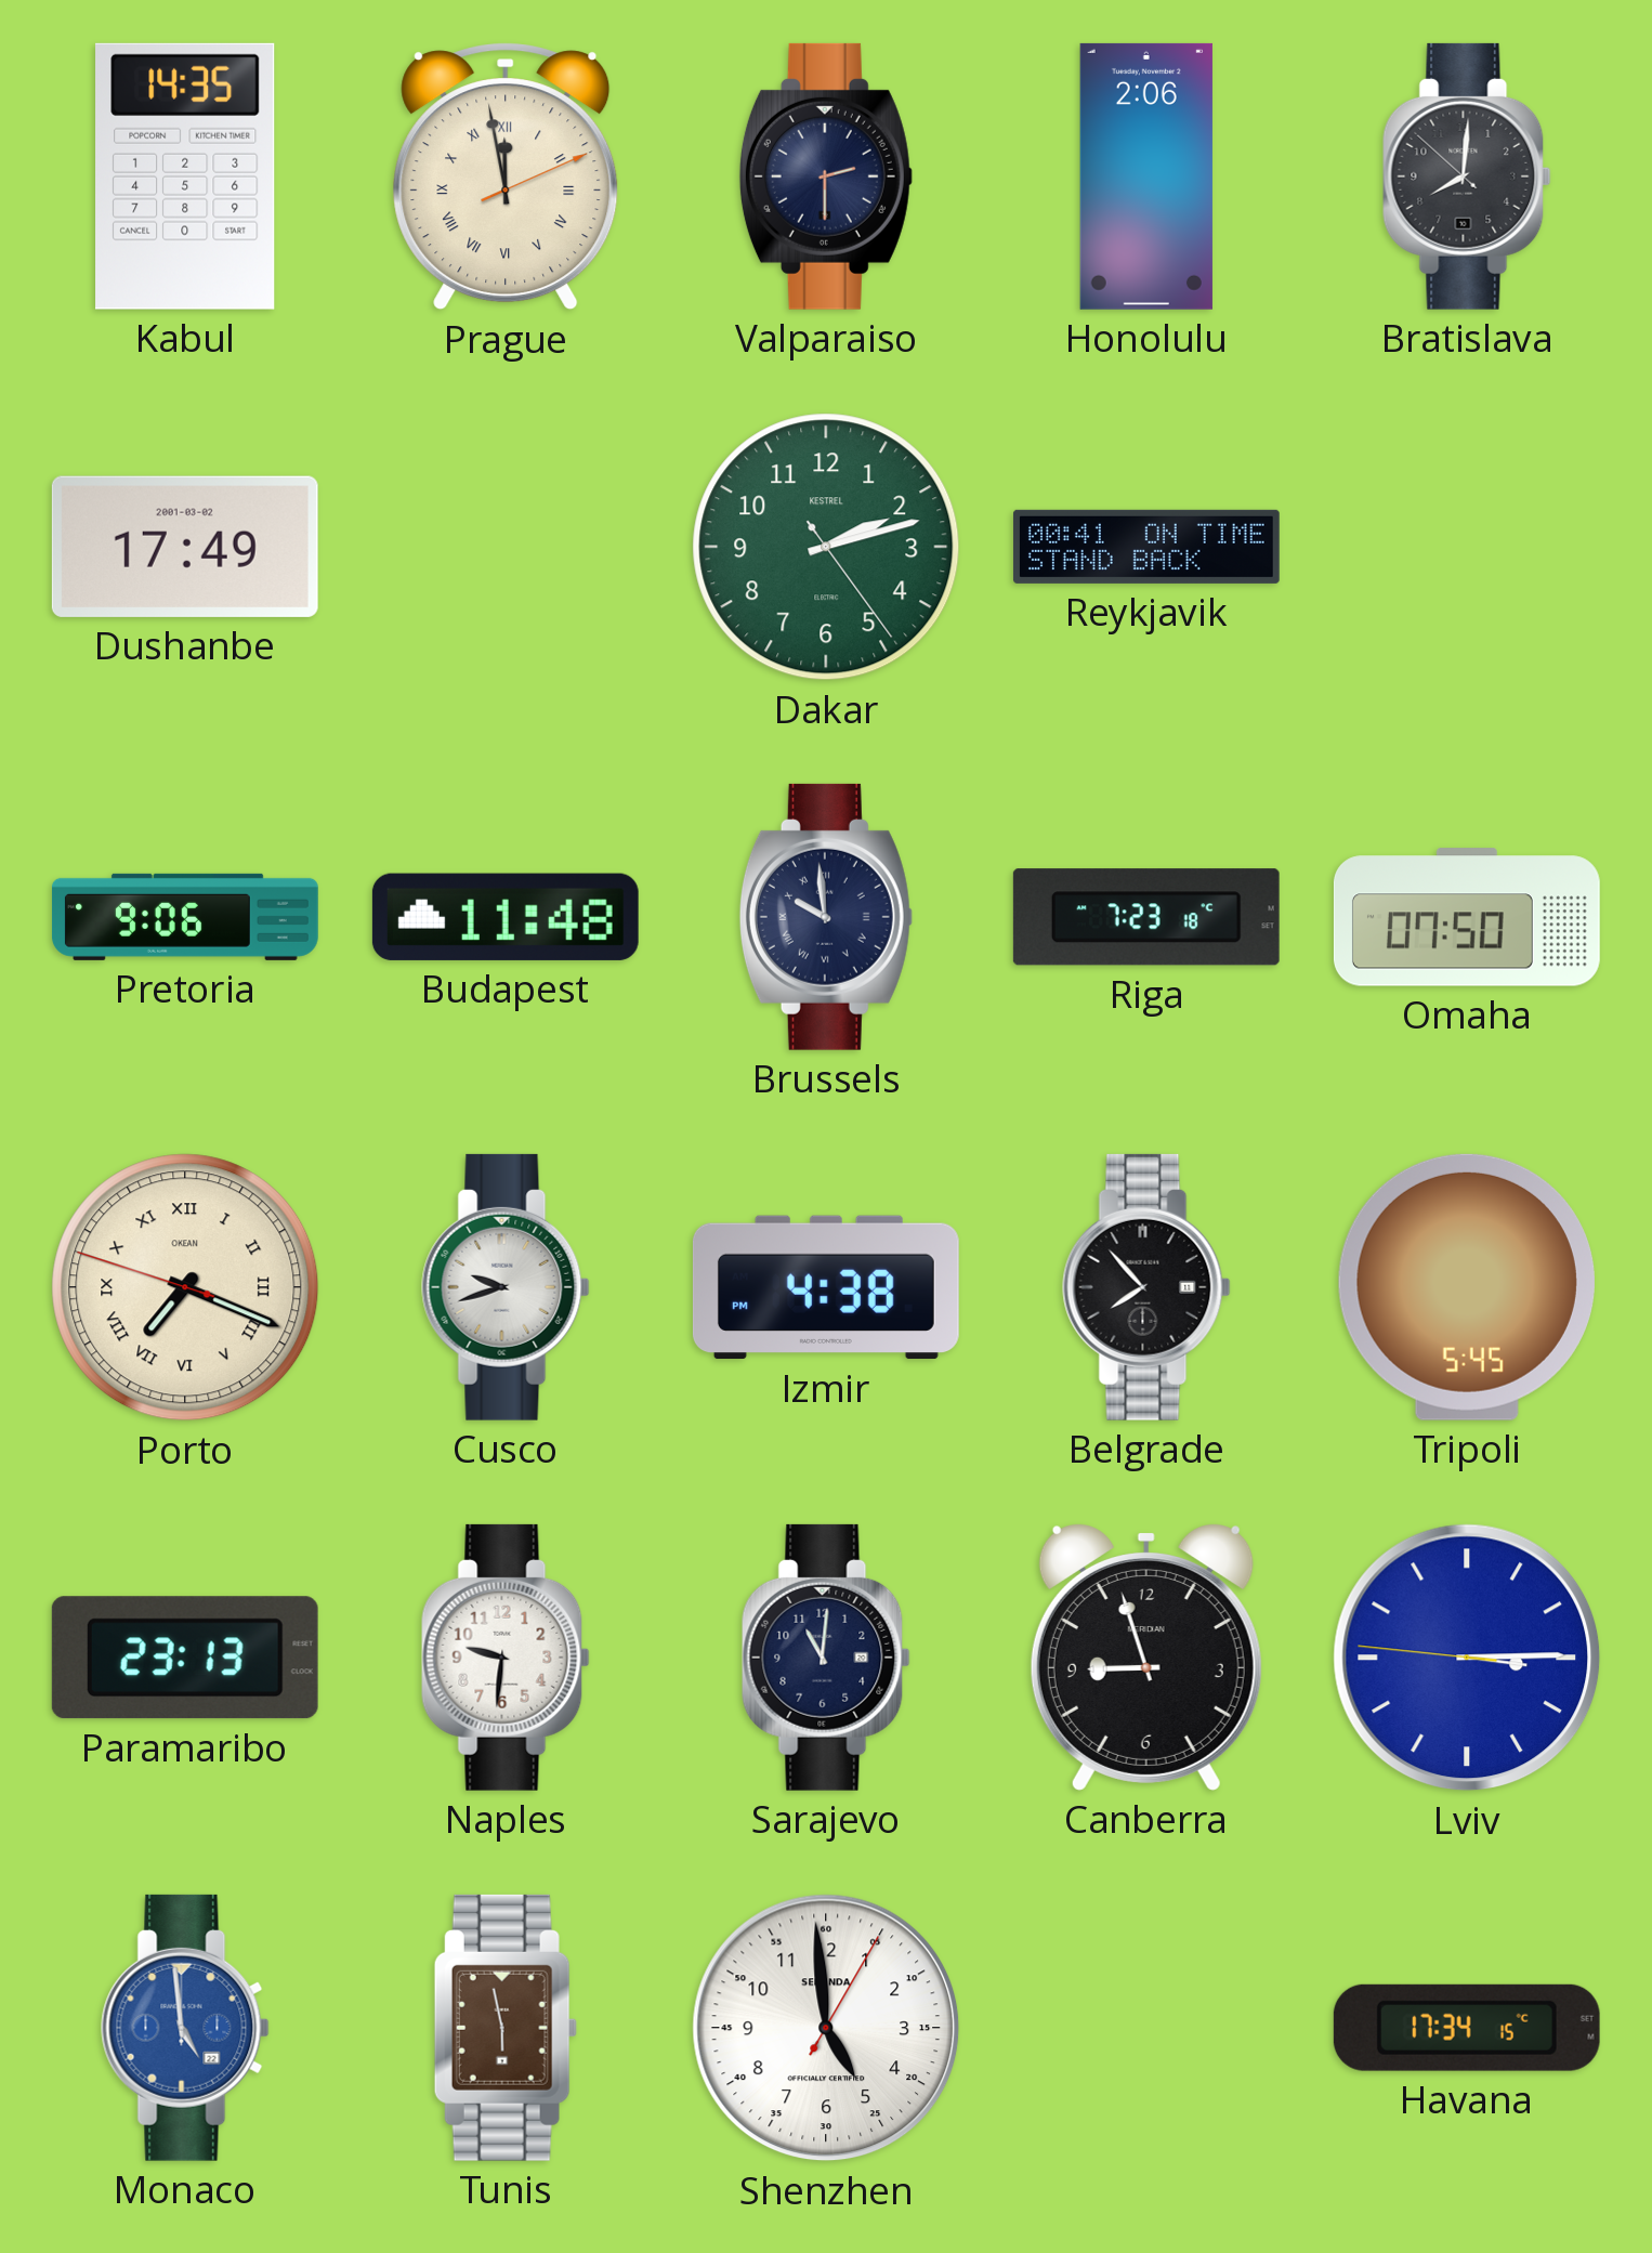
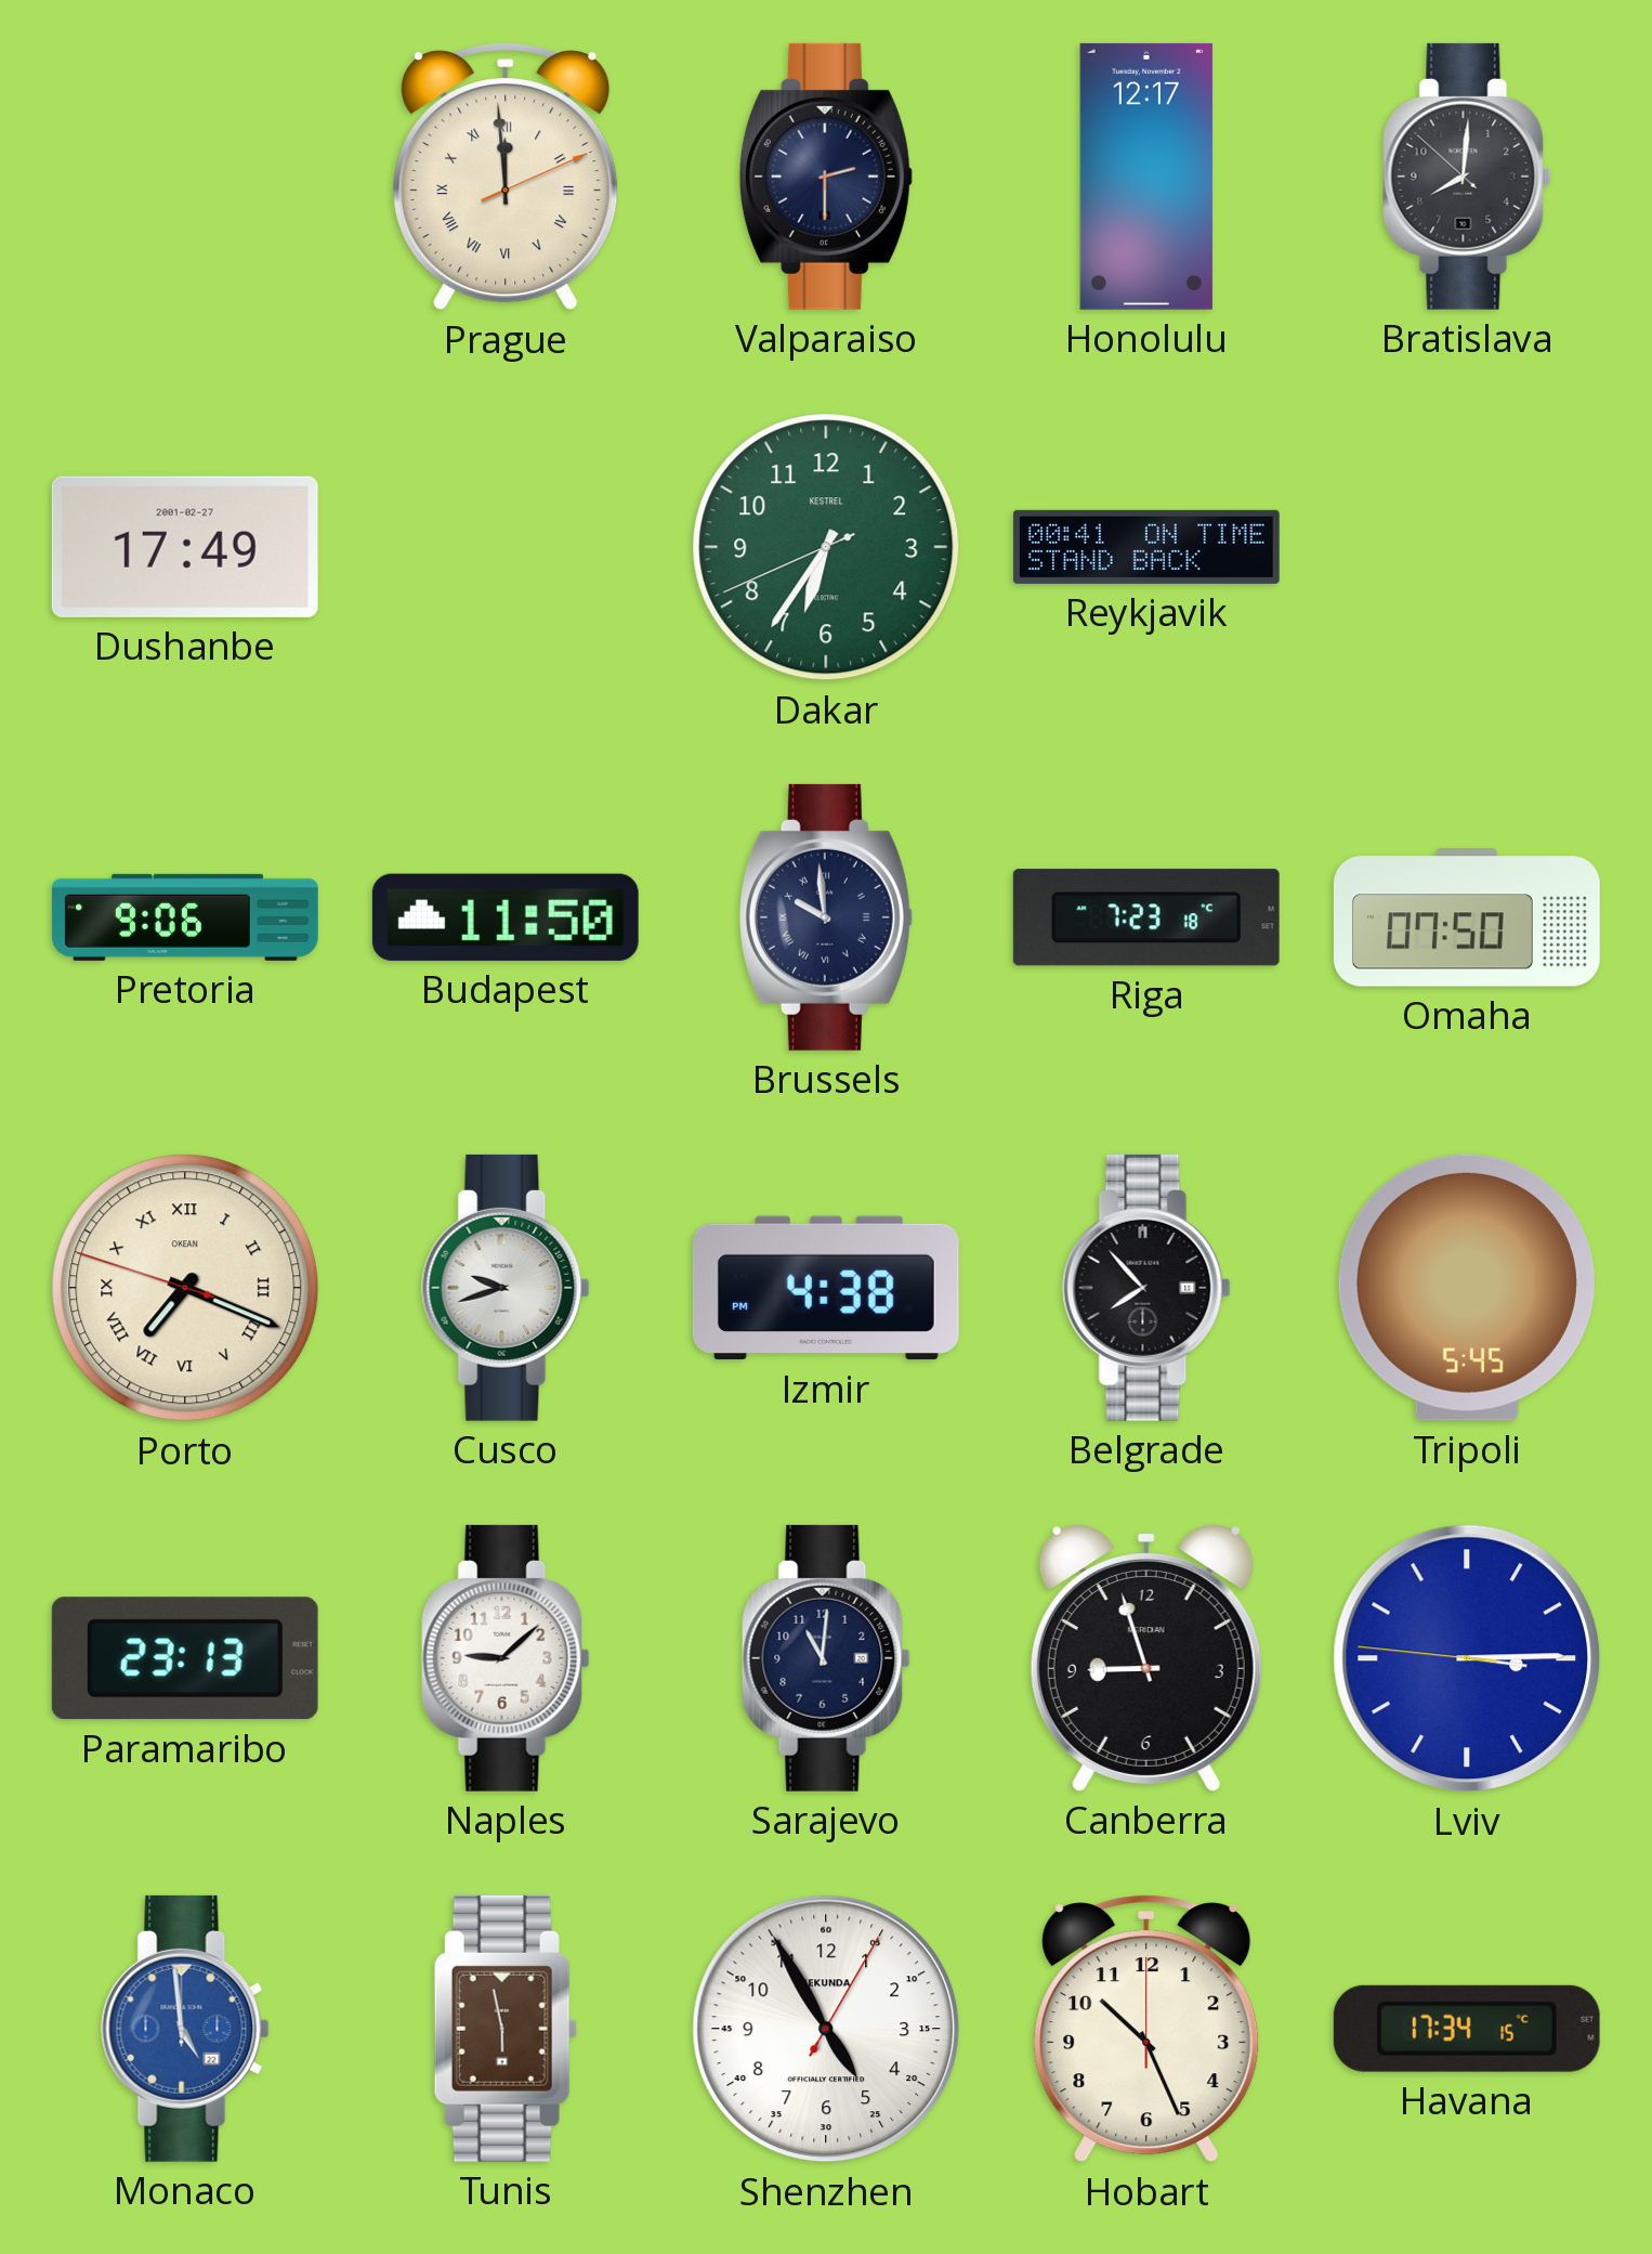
Kabul: 14:35 -> none
Prague: 11:58 -> 11:59
Honolulu: 2:06 -> 12:17
Dushanbe date: 2001-03-02 -> 2001-02-27
Dakar: 2:12 -> 6:35
Budapest: 11:48 -> 11:50
Naples: 9:31 -> 9:08
Shenzhen: 4:59 -> 4:55
Hobart: none -> 10:26
